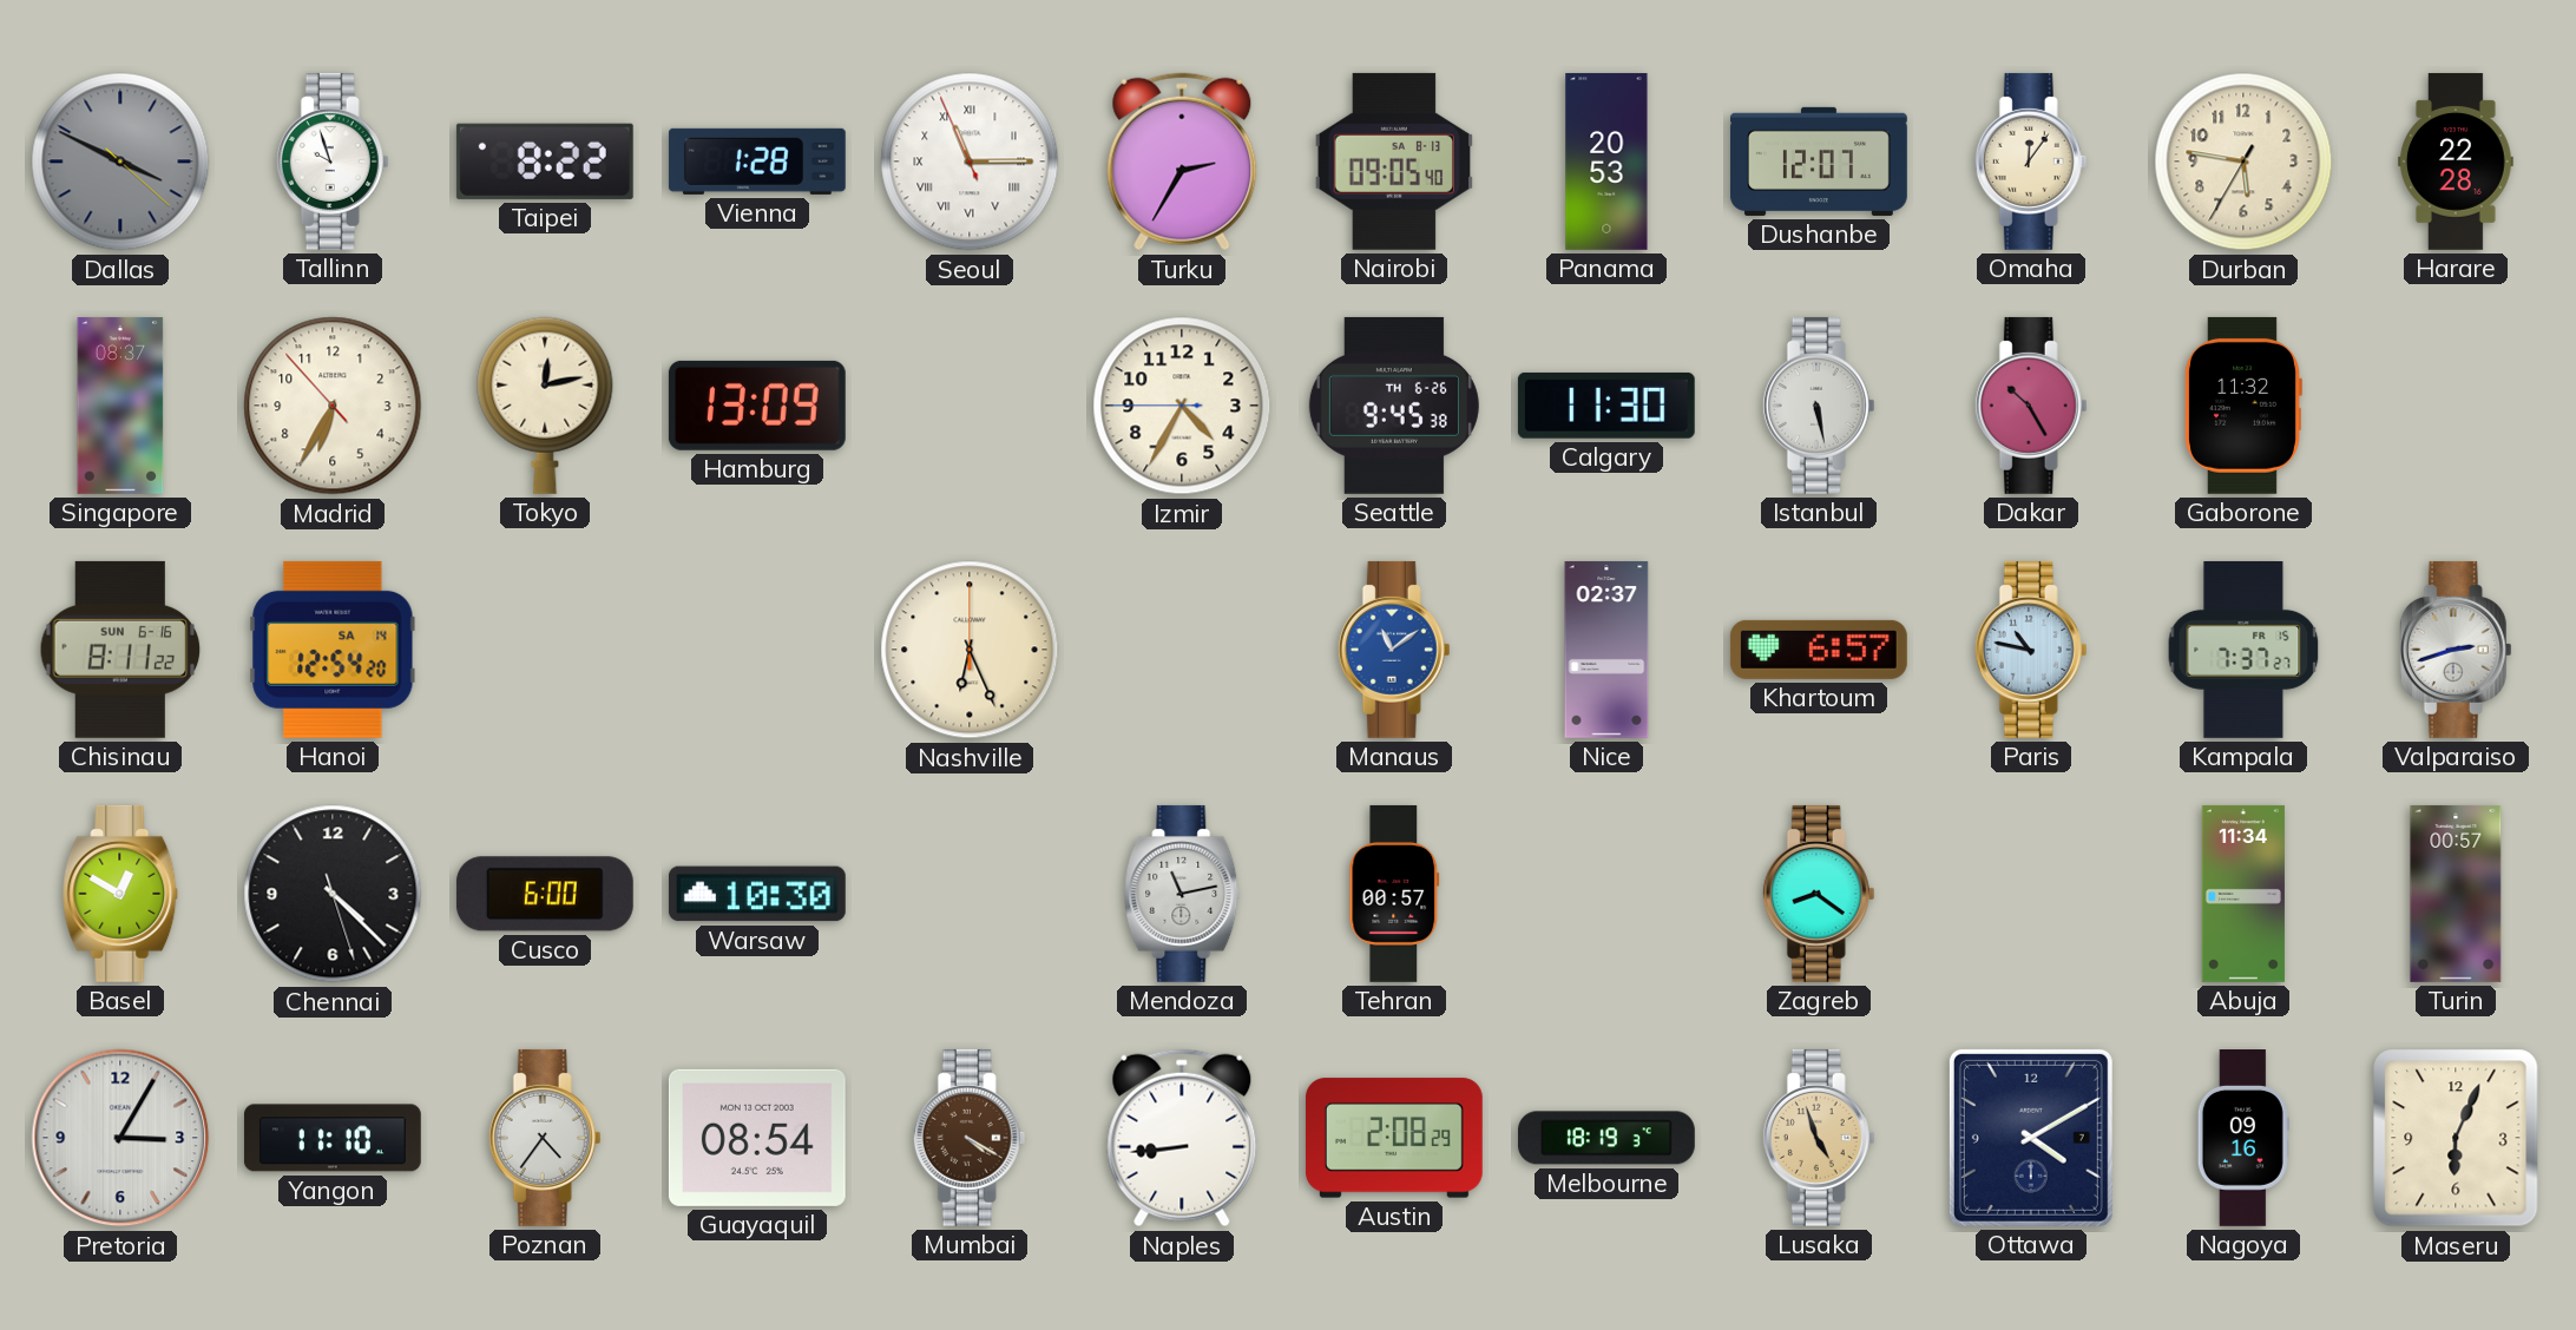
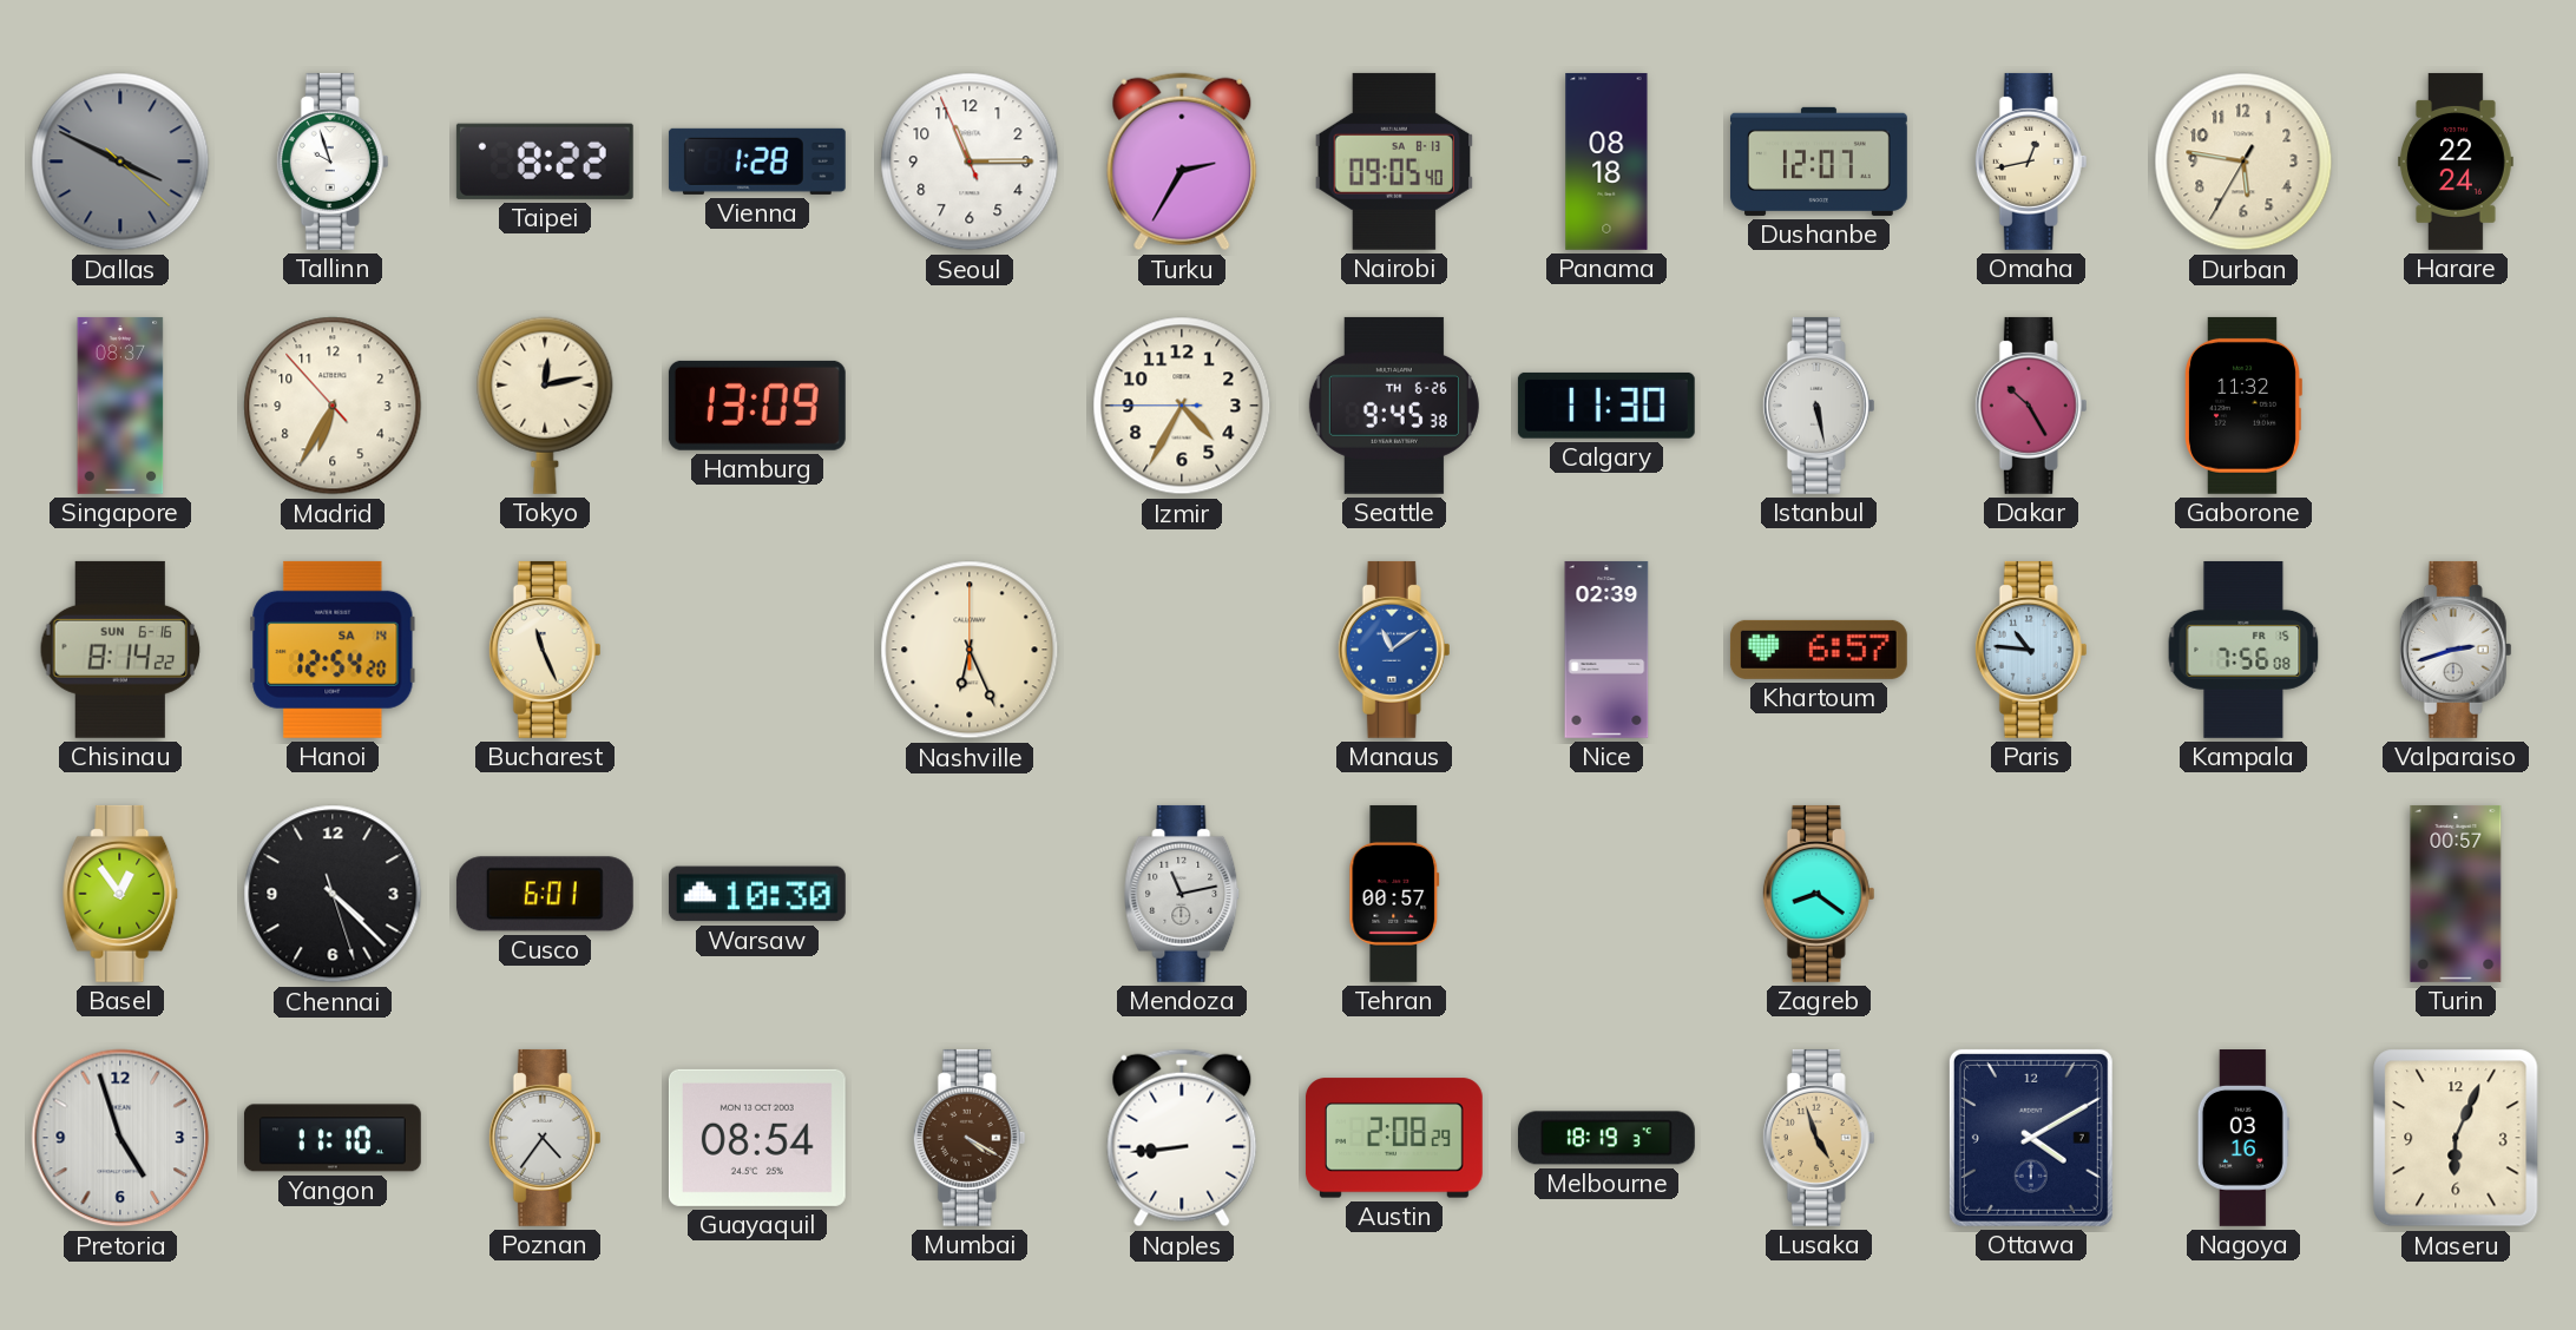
Seoul numerals: Roman -> Arabic
Panama: 20:53 -> 08:18
Omaha: 12:06 -> 12:43
Harare: 22:28 -> 22:24
Chisinau: 8:11 -> 8:14
Bucharest: none -> 11:26
Nice: 02:37 -> 02:39
Paris: 10:47 -> 10:46
Kampala: 7:37 -> 7:56
Basel: 12:50 -> 12:54
Cusco: 6:00 -> 6:01
Abuja: 11:34 -> none
Pretoria: 3:05 -> 4:57
Nagoya: 09:16 -> 03:16
